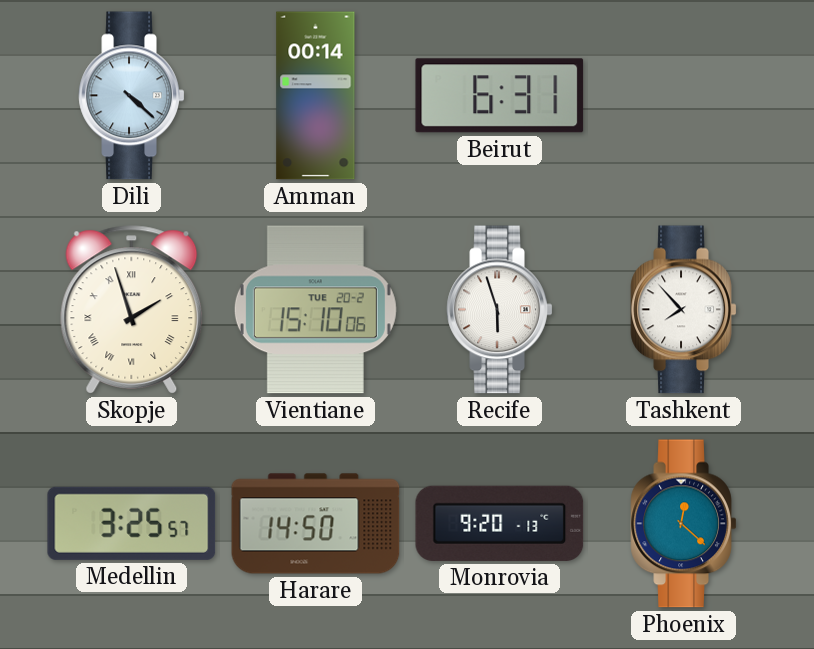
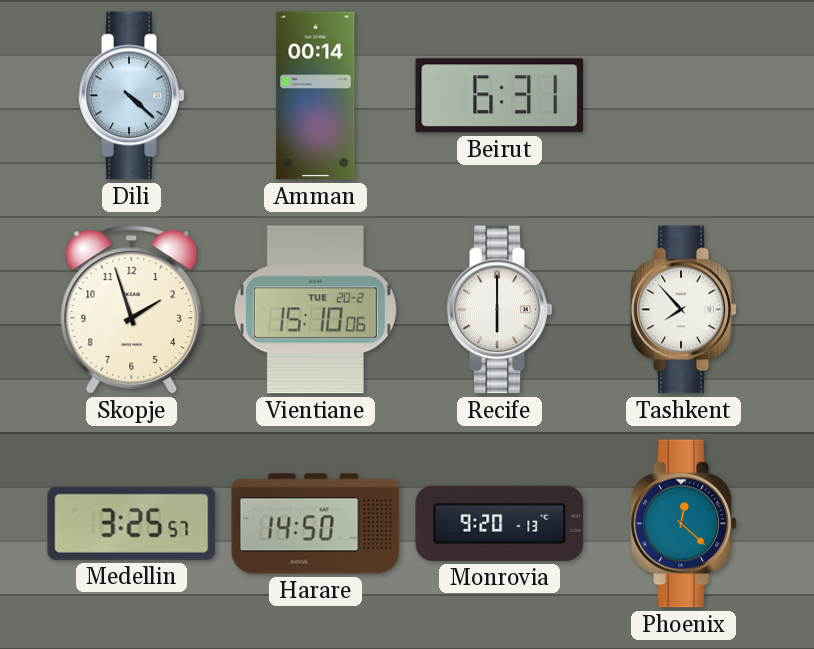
Skopje numerals: Roman -> Arabic
Recife: 5:57 -> 6:00
